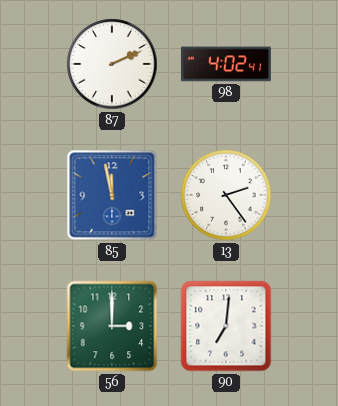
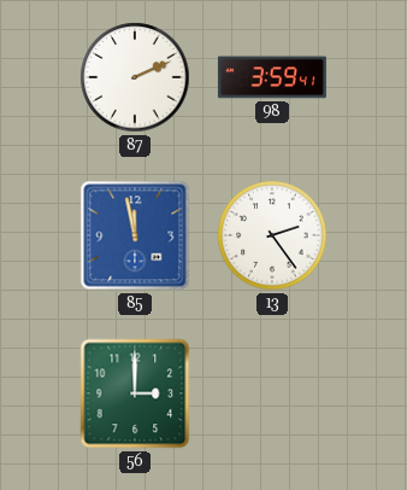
98: 4:02 -> 3:59
90: 7:01 -> none
